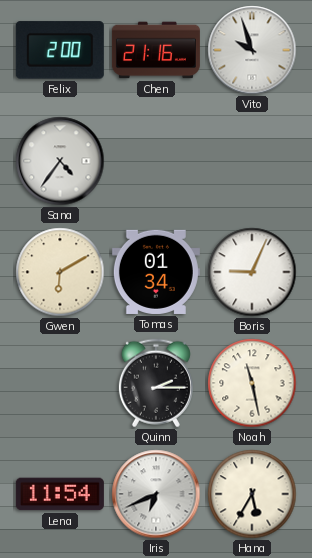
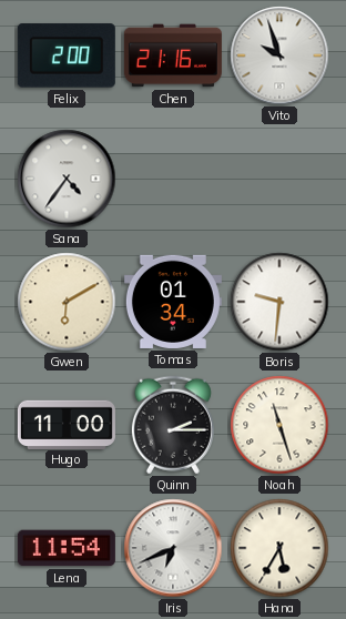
Boris: 9:04 -> 9:31
Hugo: none -> 11:00
Noah: 11:28 -> 11:27
